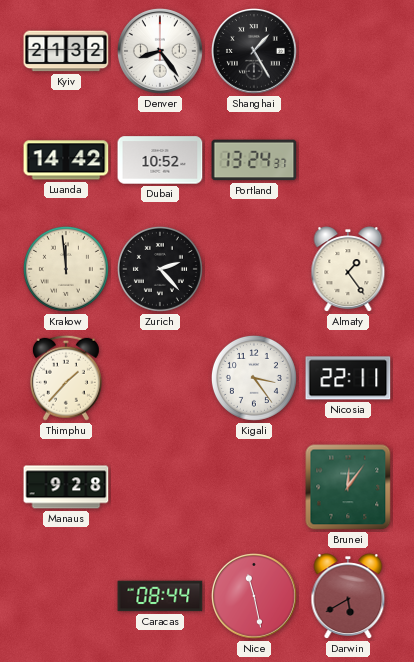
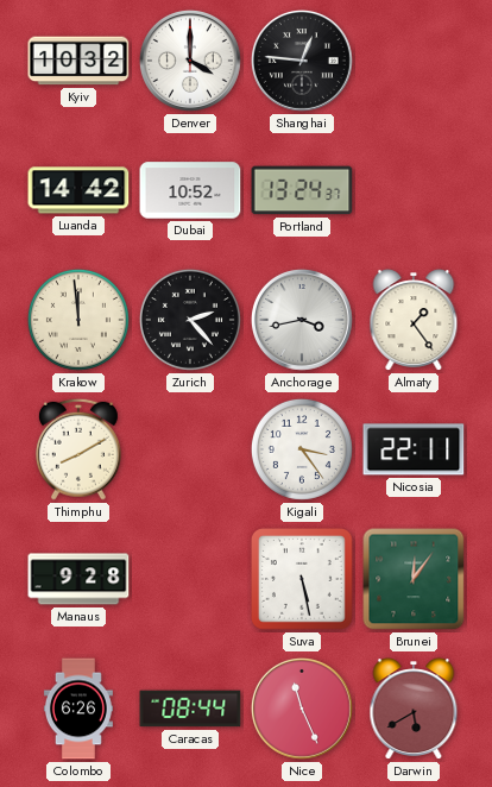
Kyiv: 21:32 -> 10:32
Denver: 8:24 -> 4:00
Shanghai: 1:25 -> 12:46
Anchorage: none -> 3:43
Thimphu: 1:37 -> 8:10
Suva: none -> 5:28
Colombo: none -> 6:26
Nice: 11:28 -> 11:26
